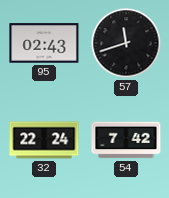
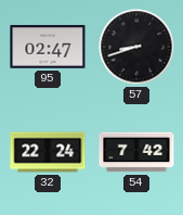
95: 02:43 -> 02:47
57: 11:42 -> 8:42
